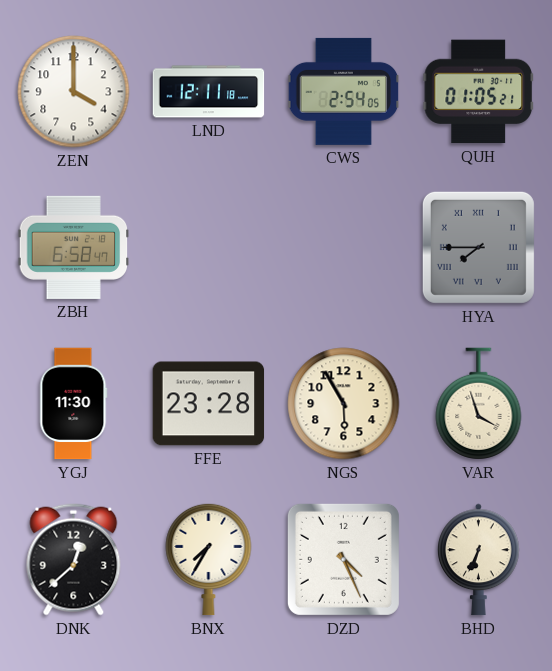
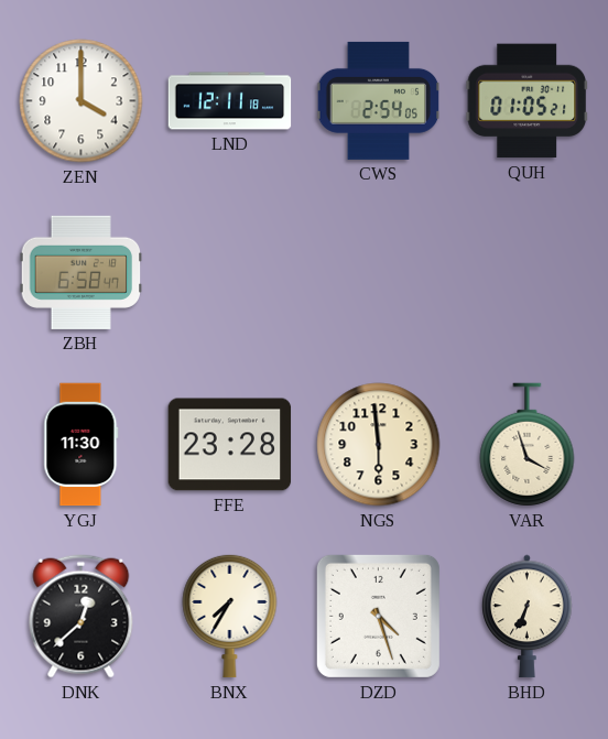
HYA: 7:45 -> none
NGS: 5:55 -> 5:59
DZD: 4:26 -> 4:27
